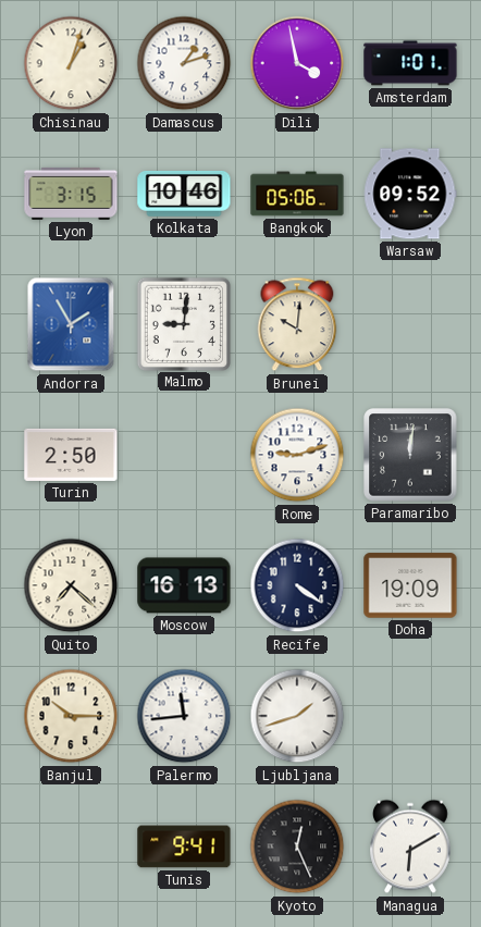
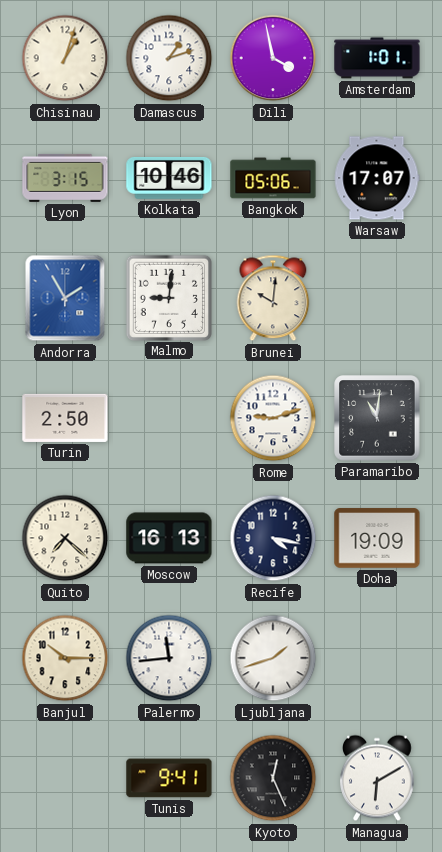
Warsaw: 09:52 -> 17:07
Paramaribo: 12:01 -> 11:01
Recife: 4:21 -> 4:17
